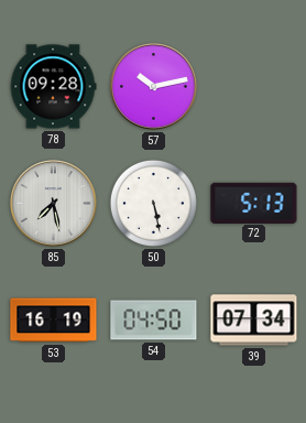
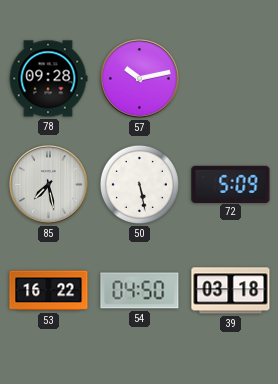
72: 5:13 -> 5:09
53: 16:19 -> 16:22
39: 07:34 -> 03:18
